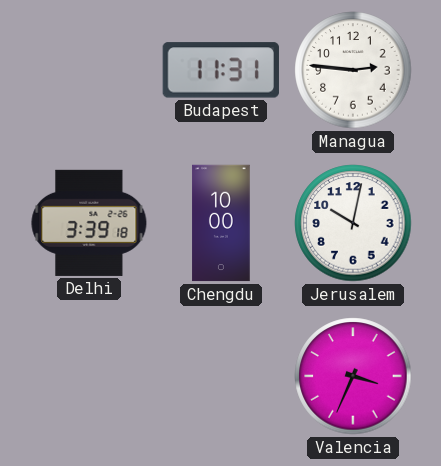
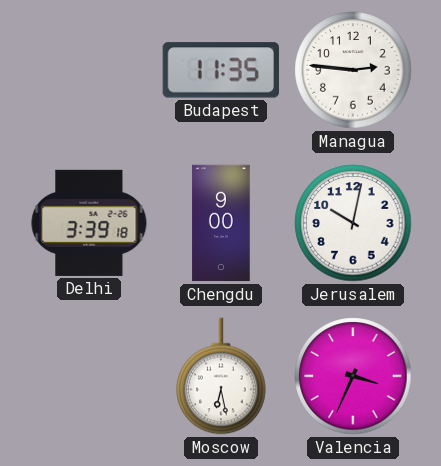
Budapest: 11:31 -> 11:35
Chengdu: 10:00 -> 9:00
Moscow: none -> 6:28
